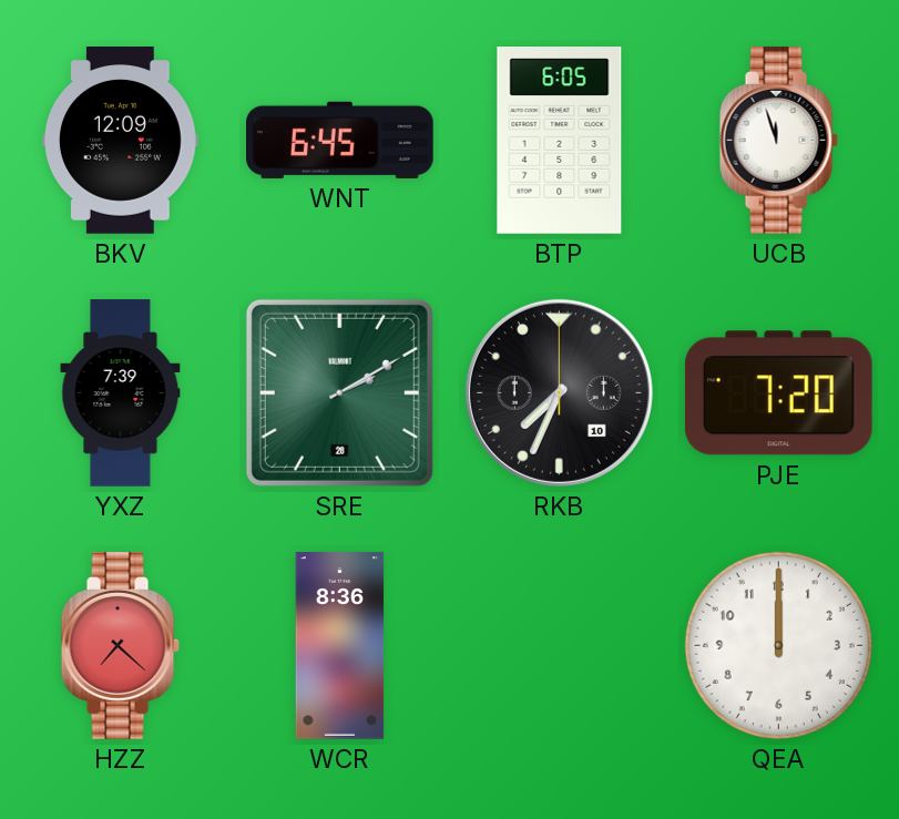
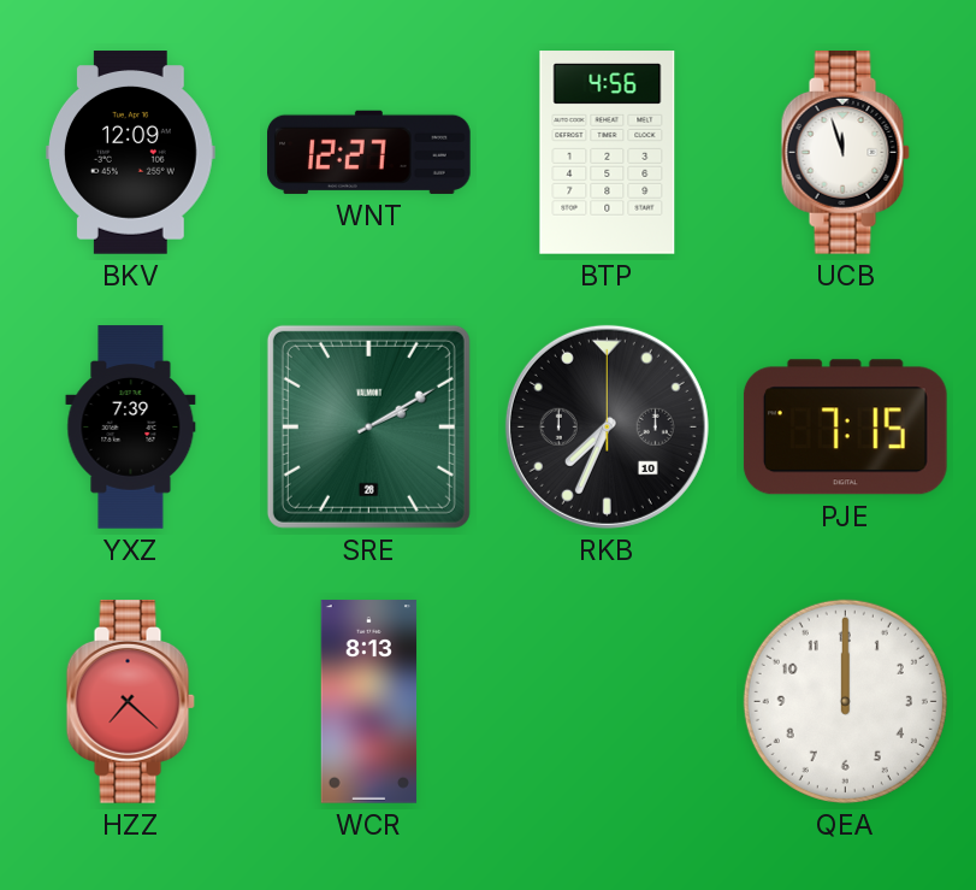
WNT: 6:45 -> 12:27
BTP: 6:05 -> 4:56
PJE: 7:20 -> 7:15
WCR: 8:36 -> 8:13
